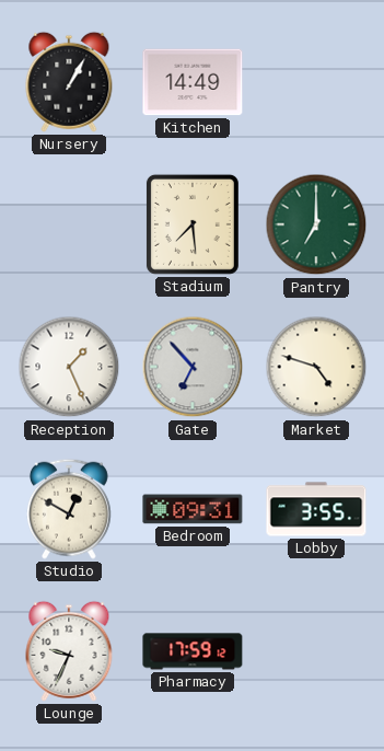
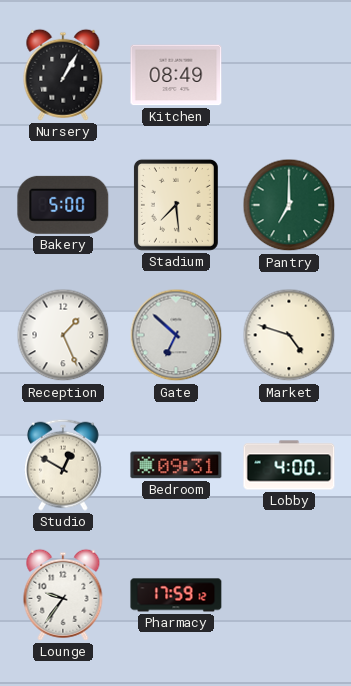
Kitchen: 14:49 -> 08:49
Bakery: none -> 5:00
Gate: 6:53 -> 6:52
Lobby: 3:55 -> 4:00
Lounge: 9:34 -> 9:36
